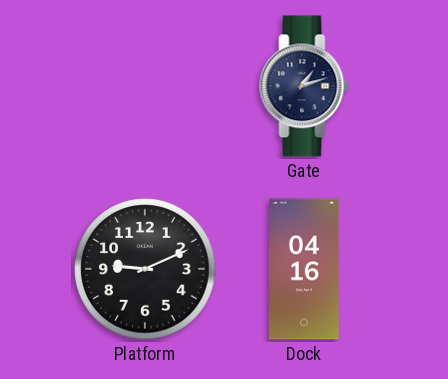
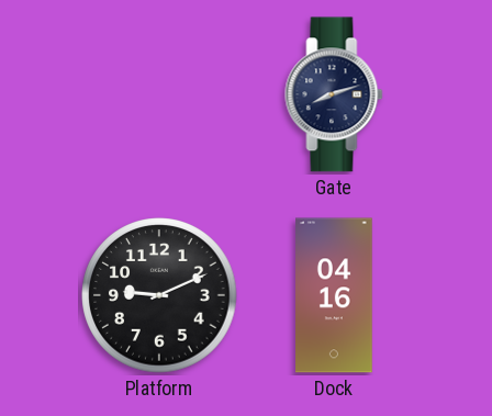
Gate: 1:12 -> 8:12
